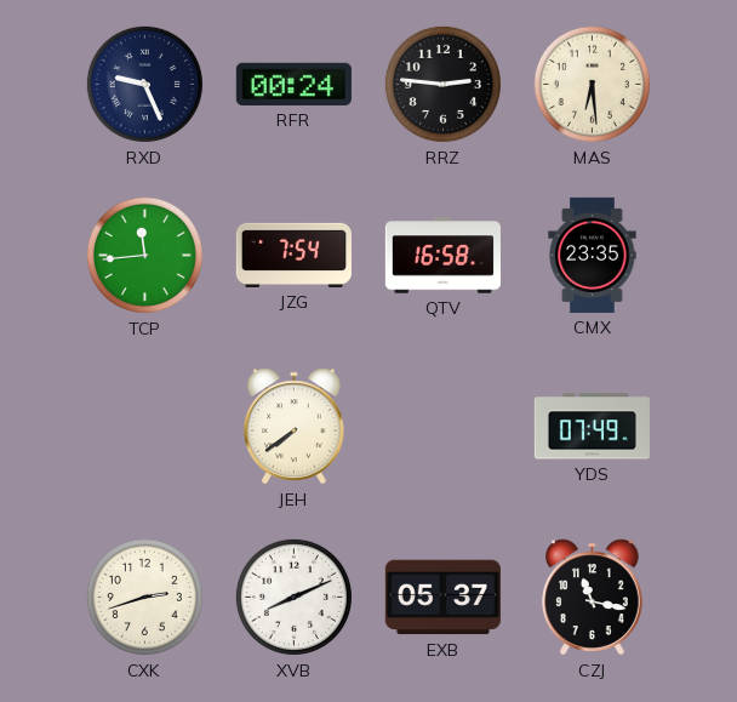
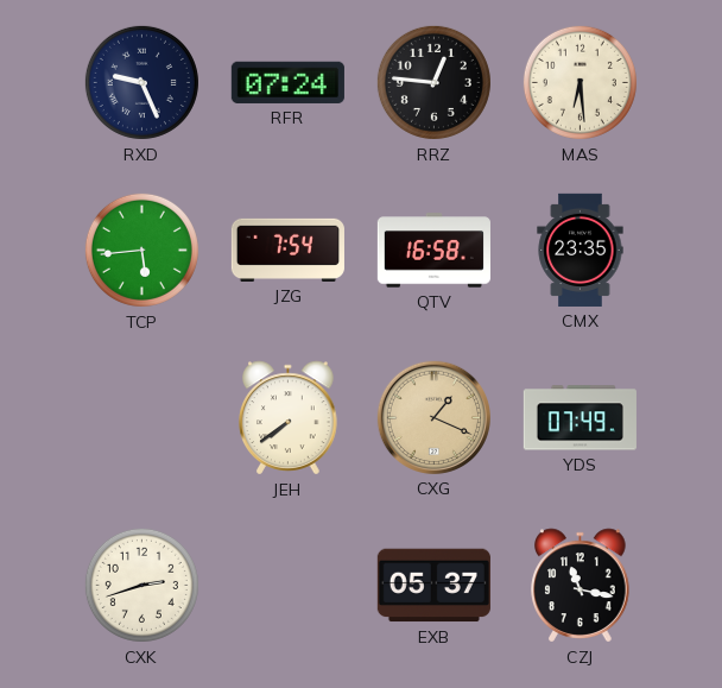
RFR: 00:24 -> 07:24
RRZ: 2:46 -> 12:46
TCP: 11:44 -> 5:44
CXG: none -> 1:19
XVB: 8:11 -> none
